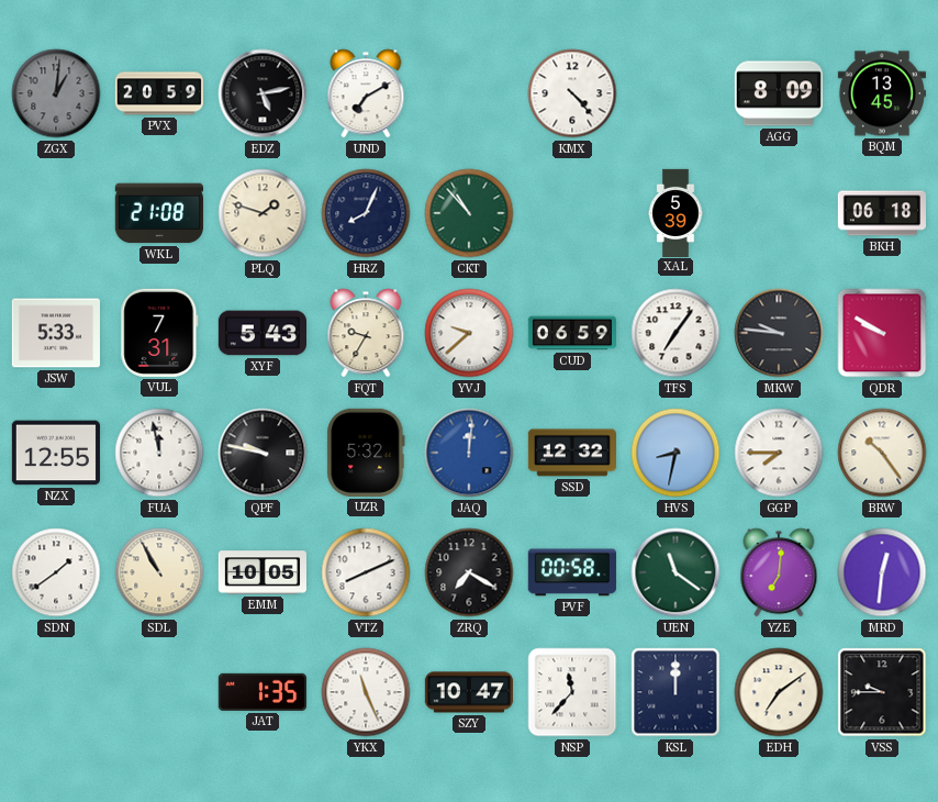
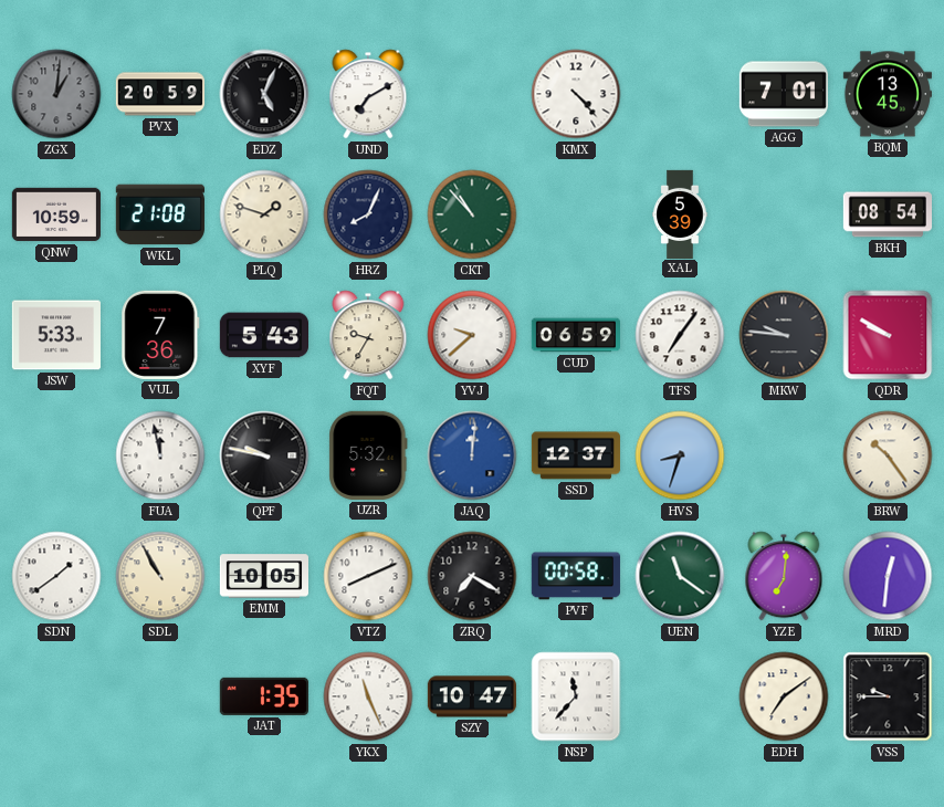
EDZ: 5:13 -> 5:04
AGG: 8:09 -> 7:01
QNW: none -> 10:59
BKH: 06:18 -> 08:54
VUL: 7:31 -> 7:36
NZX: 12:55 -> none
SSD: 12:32 -> 12:37
HVS: 8:32 -> 8:33
GGP: 7:45 -> none
KSL: 12:00 -> none
